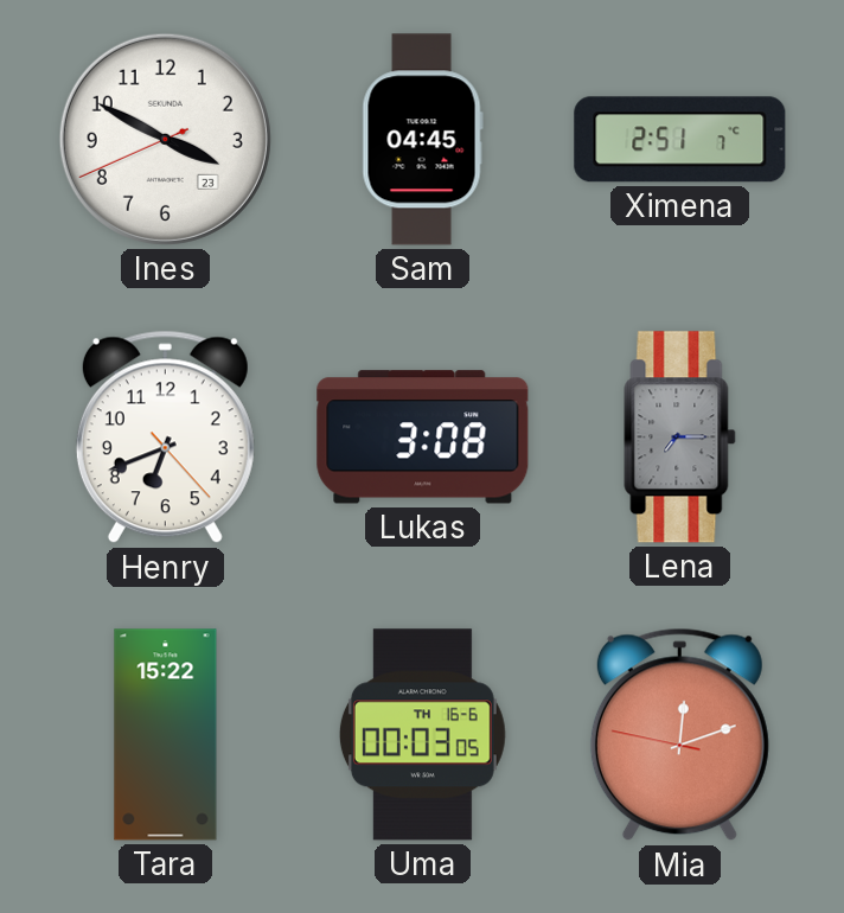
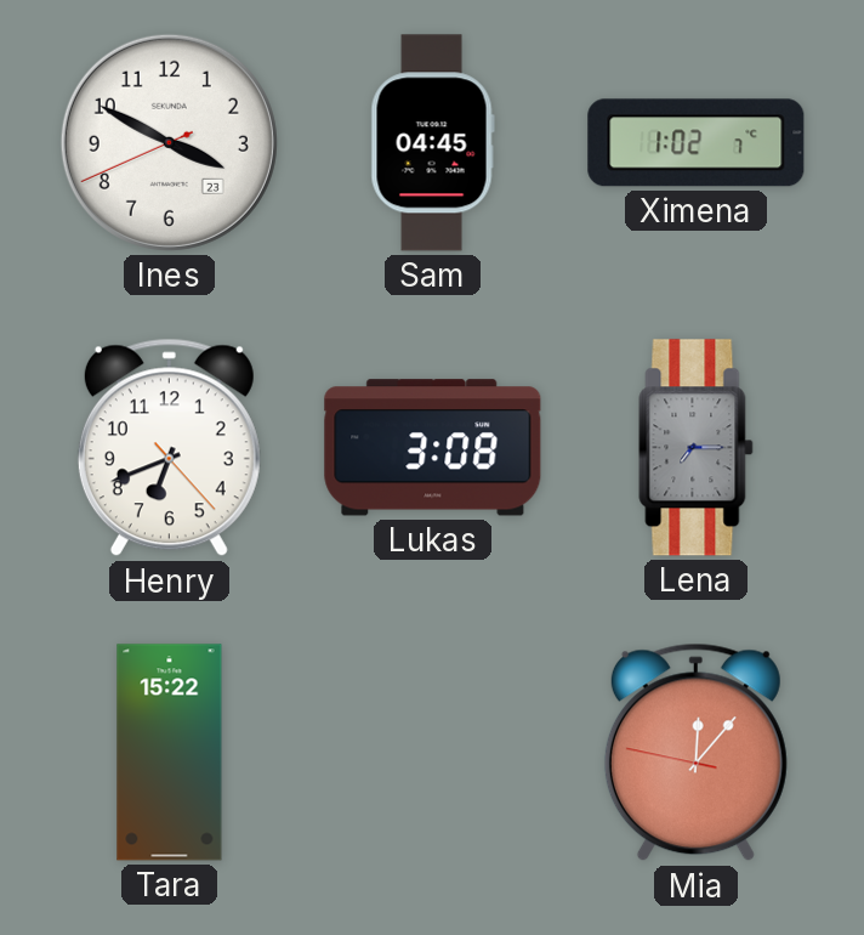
Ximena: 2:51 -> 1:02
Uma: 00:03 -> none
Mia: 12:11 -> 12:06
